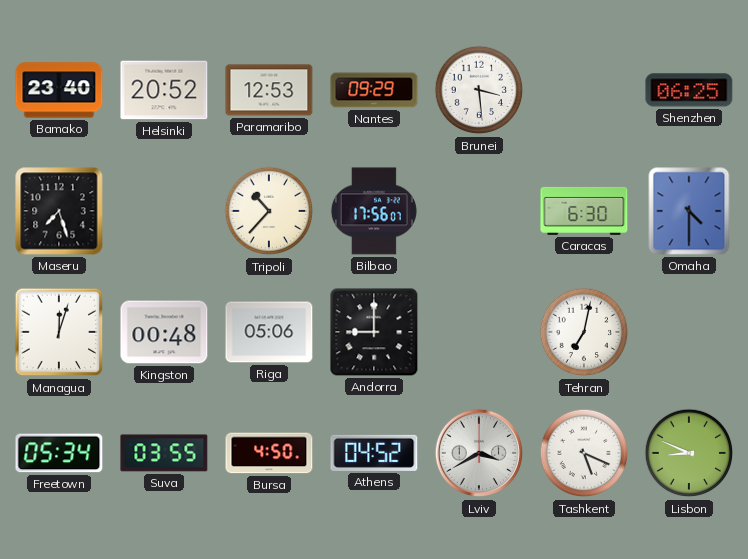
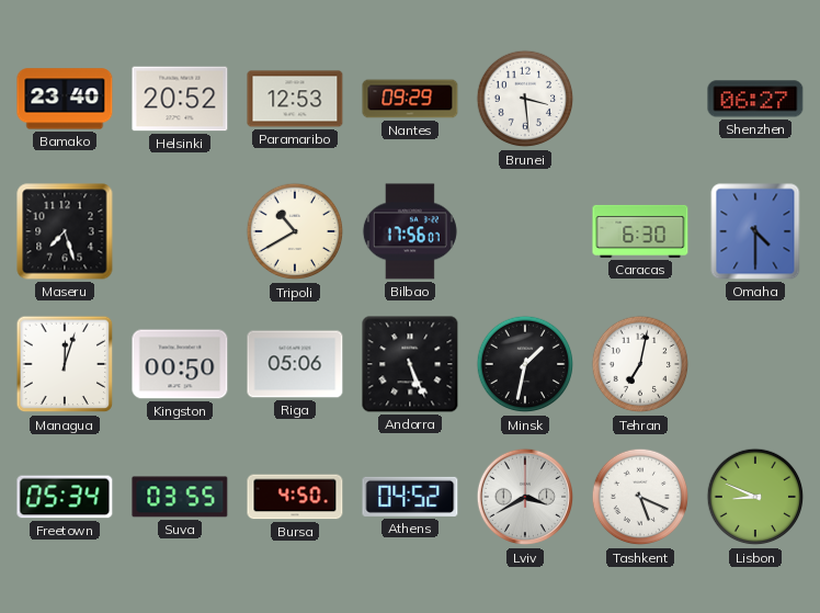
Shenzhen: 06:25 -> 06:27
Tripoli: 10:37 -> 10:40
Kingston: 00:48 -> 00:50
Andorra: 9:00 -> 5:26
Minsk: none -> 1:32
